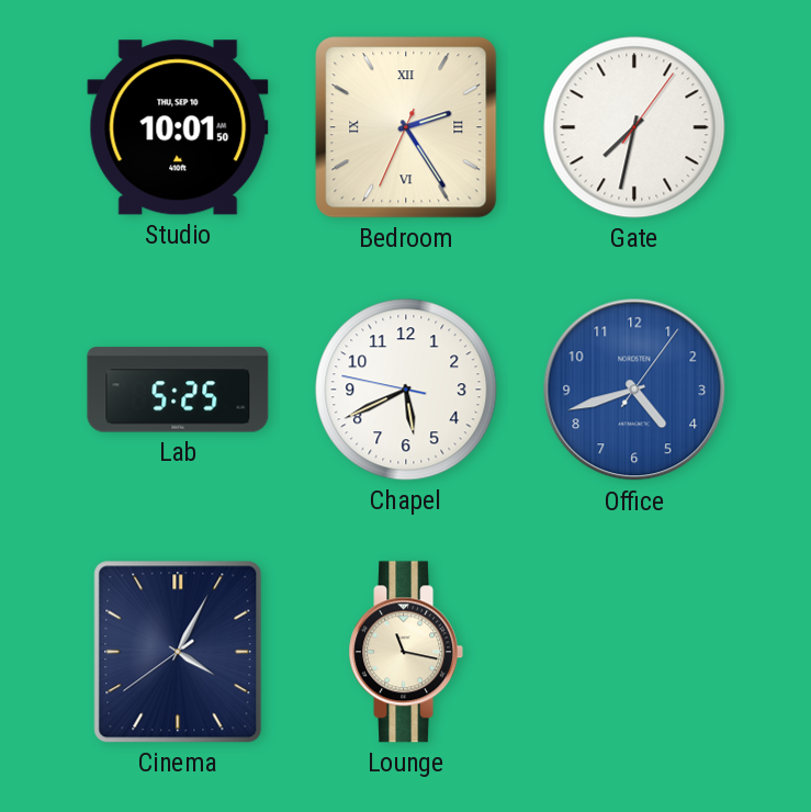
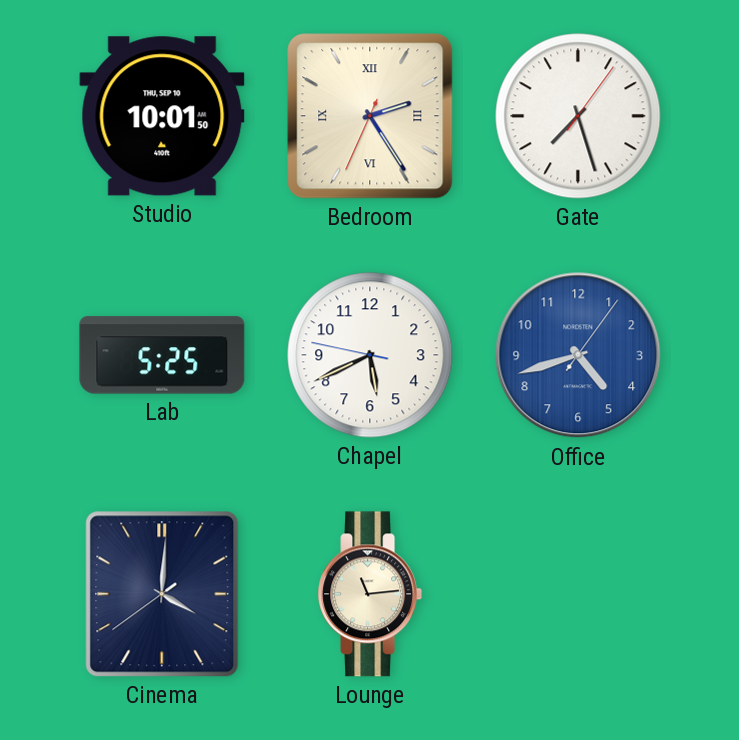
Gate: 7:32 -> 7:27
Cinema: 4:04 -> 4:00
Lounge: 11:17 -> 11:14
